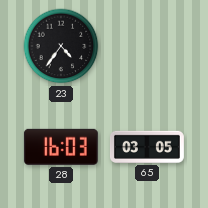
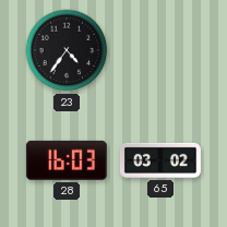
65: 03:05 -> 03:02
